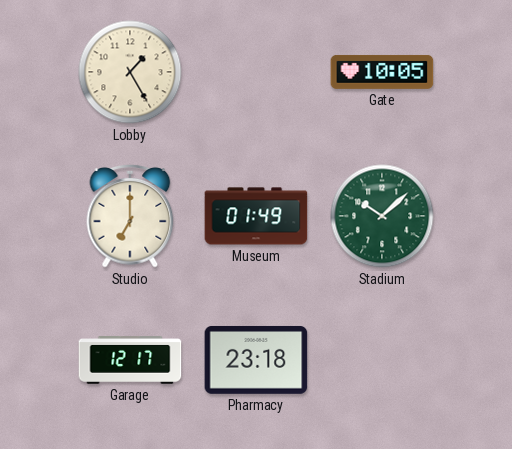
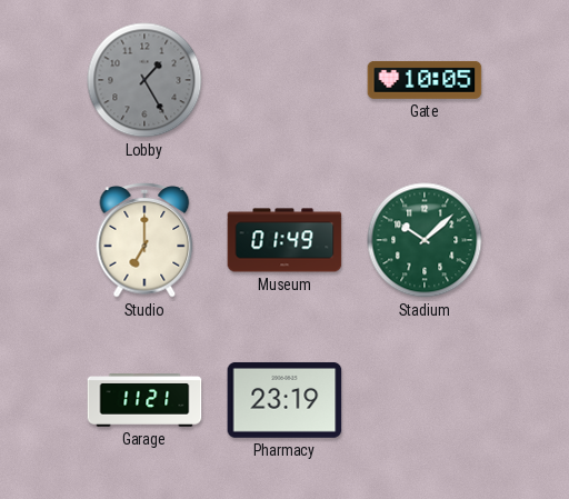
Lobby dial: cream -> grey
Garage: 12:17 -> 11:21
Pharmacy: 23:18 -> 23:19
